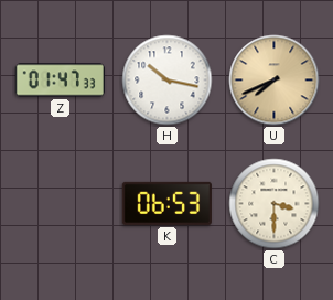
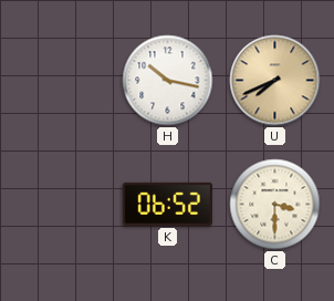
Z: 01:47 -> none
K: 06:53 -> 06:52
